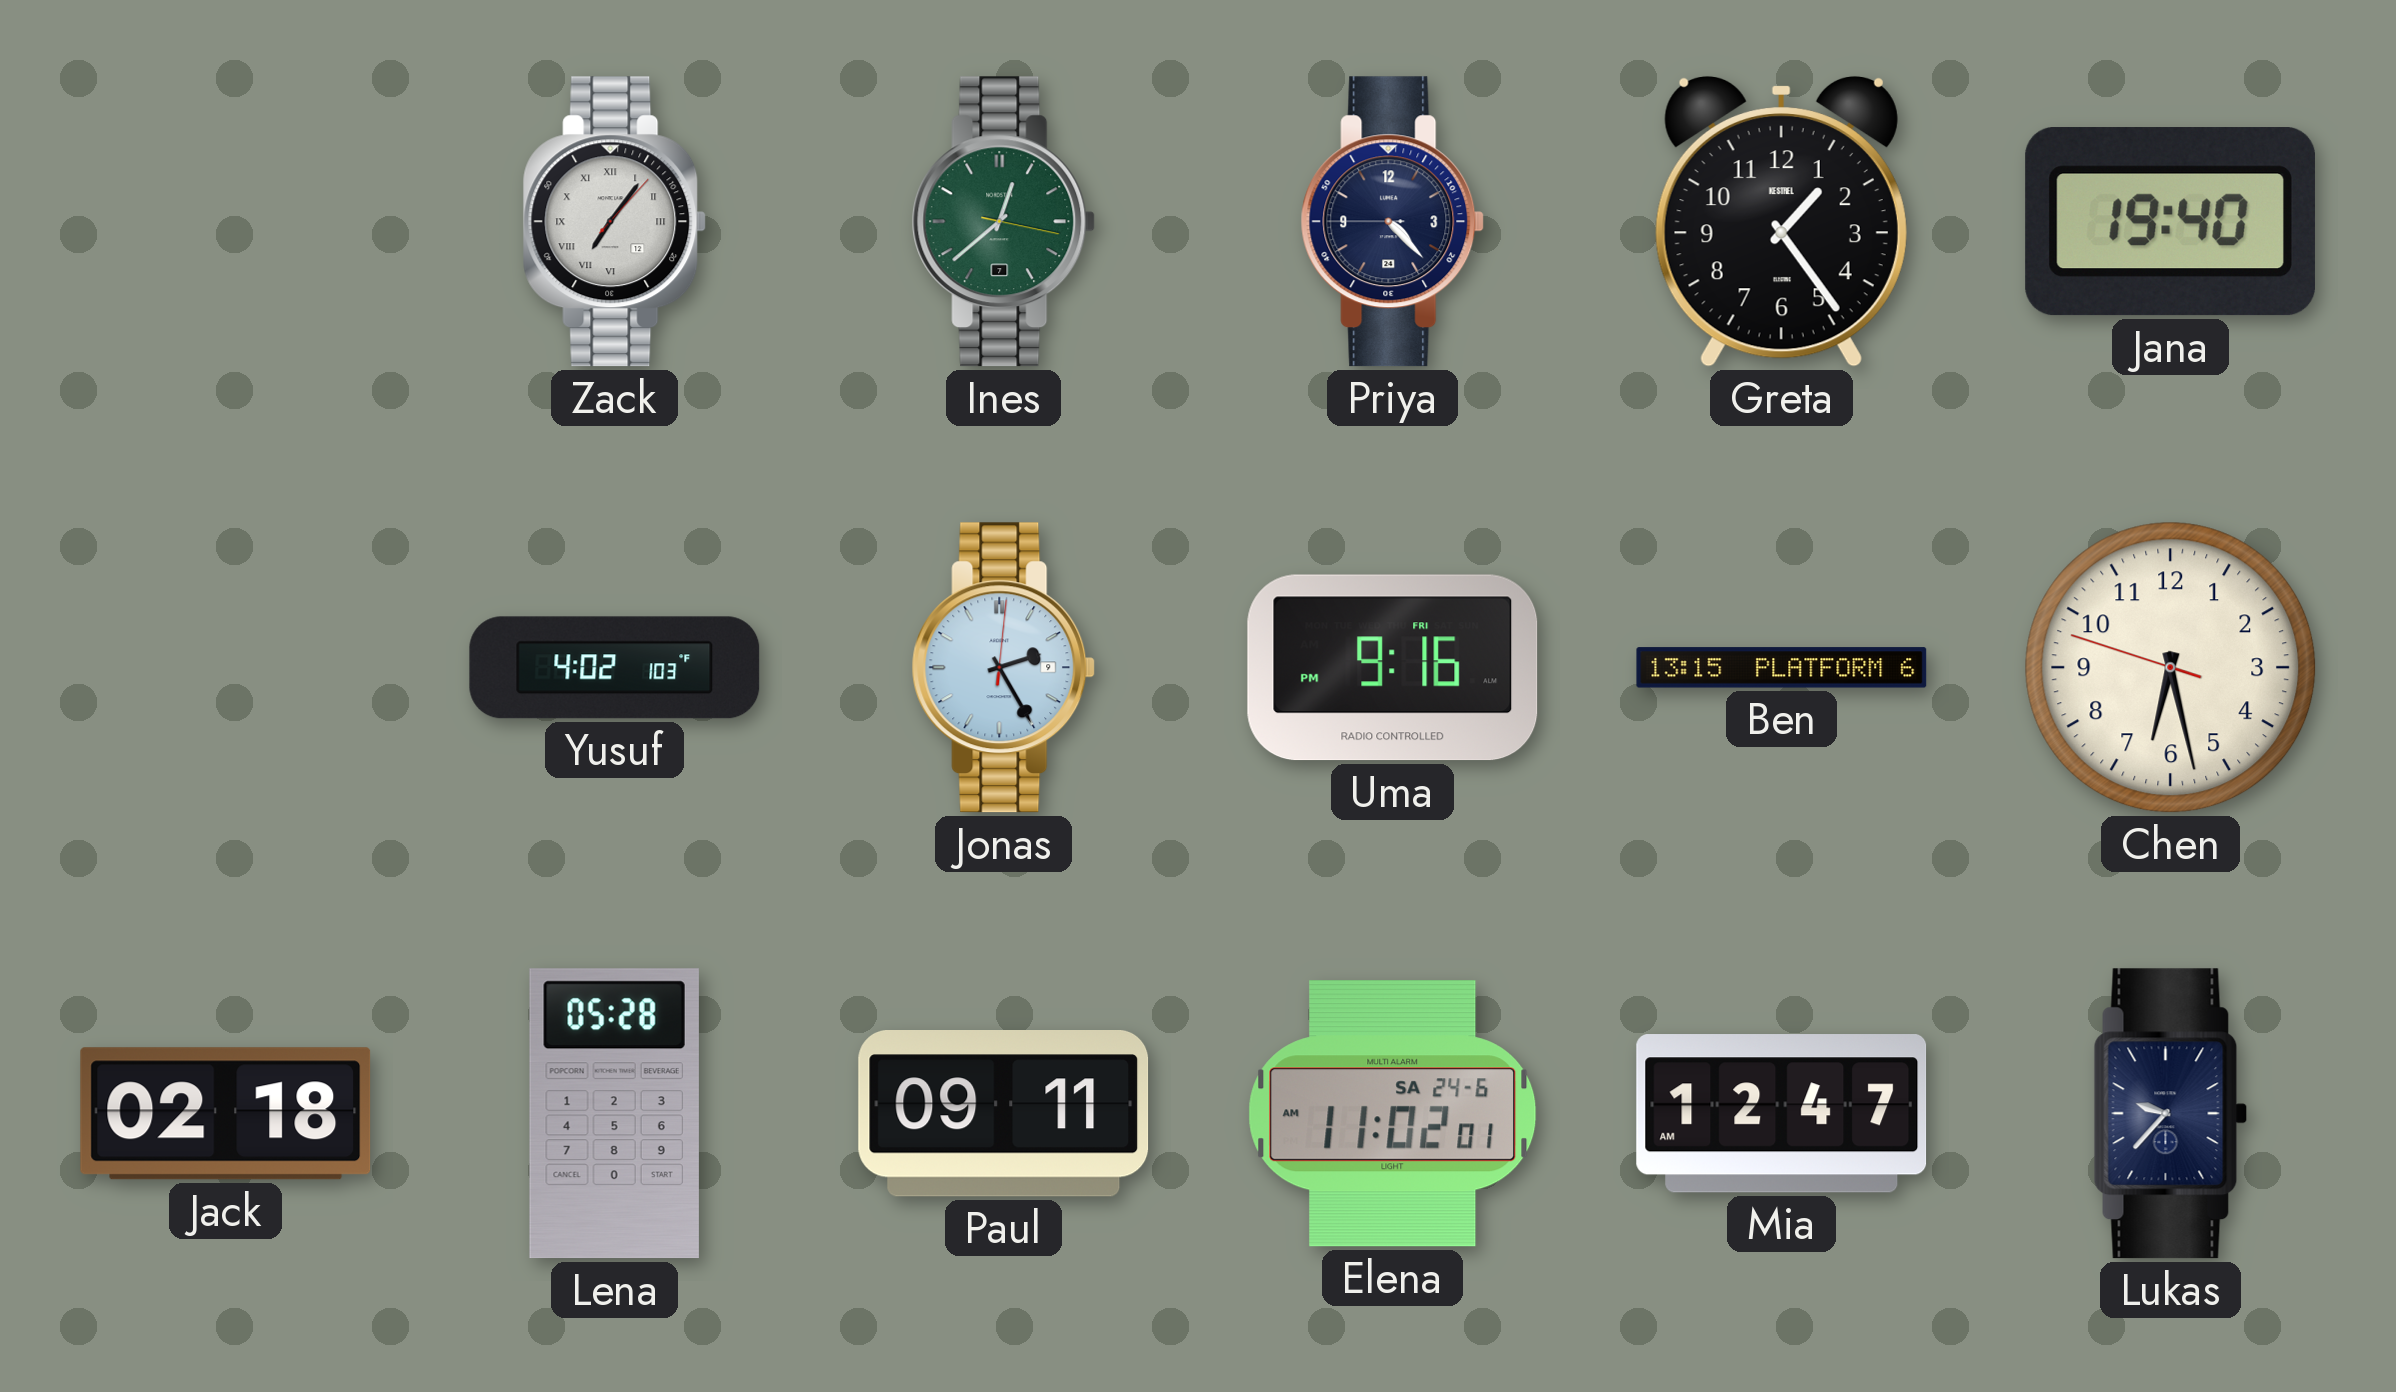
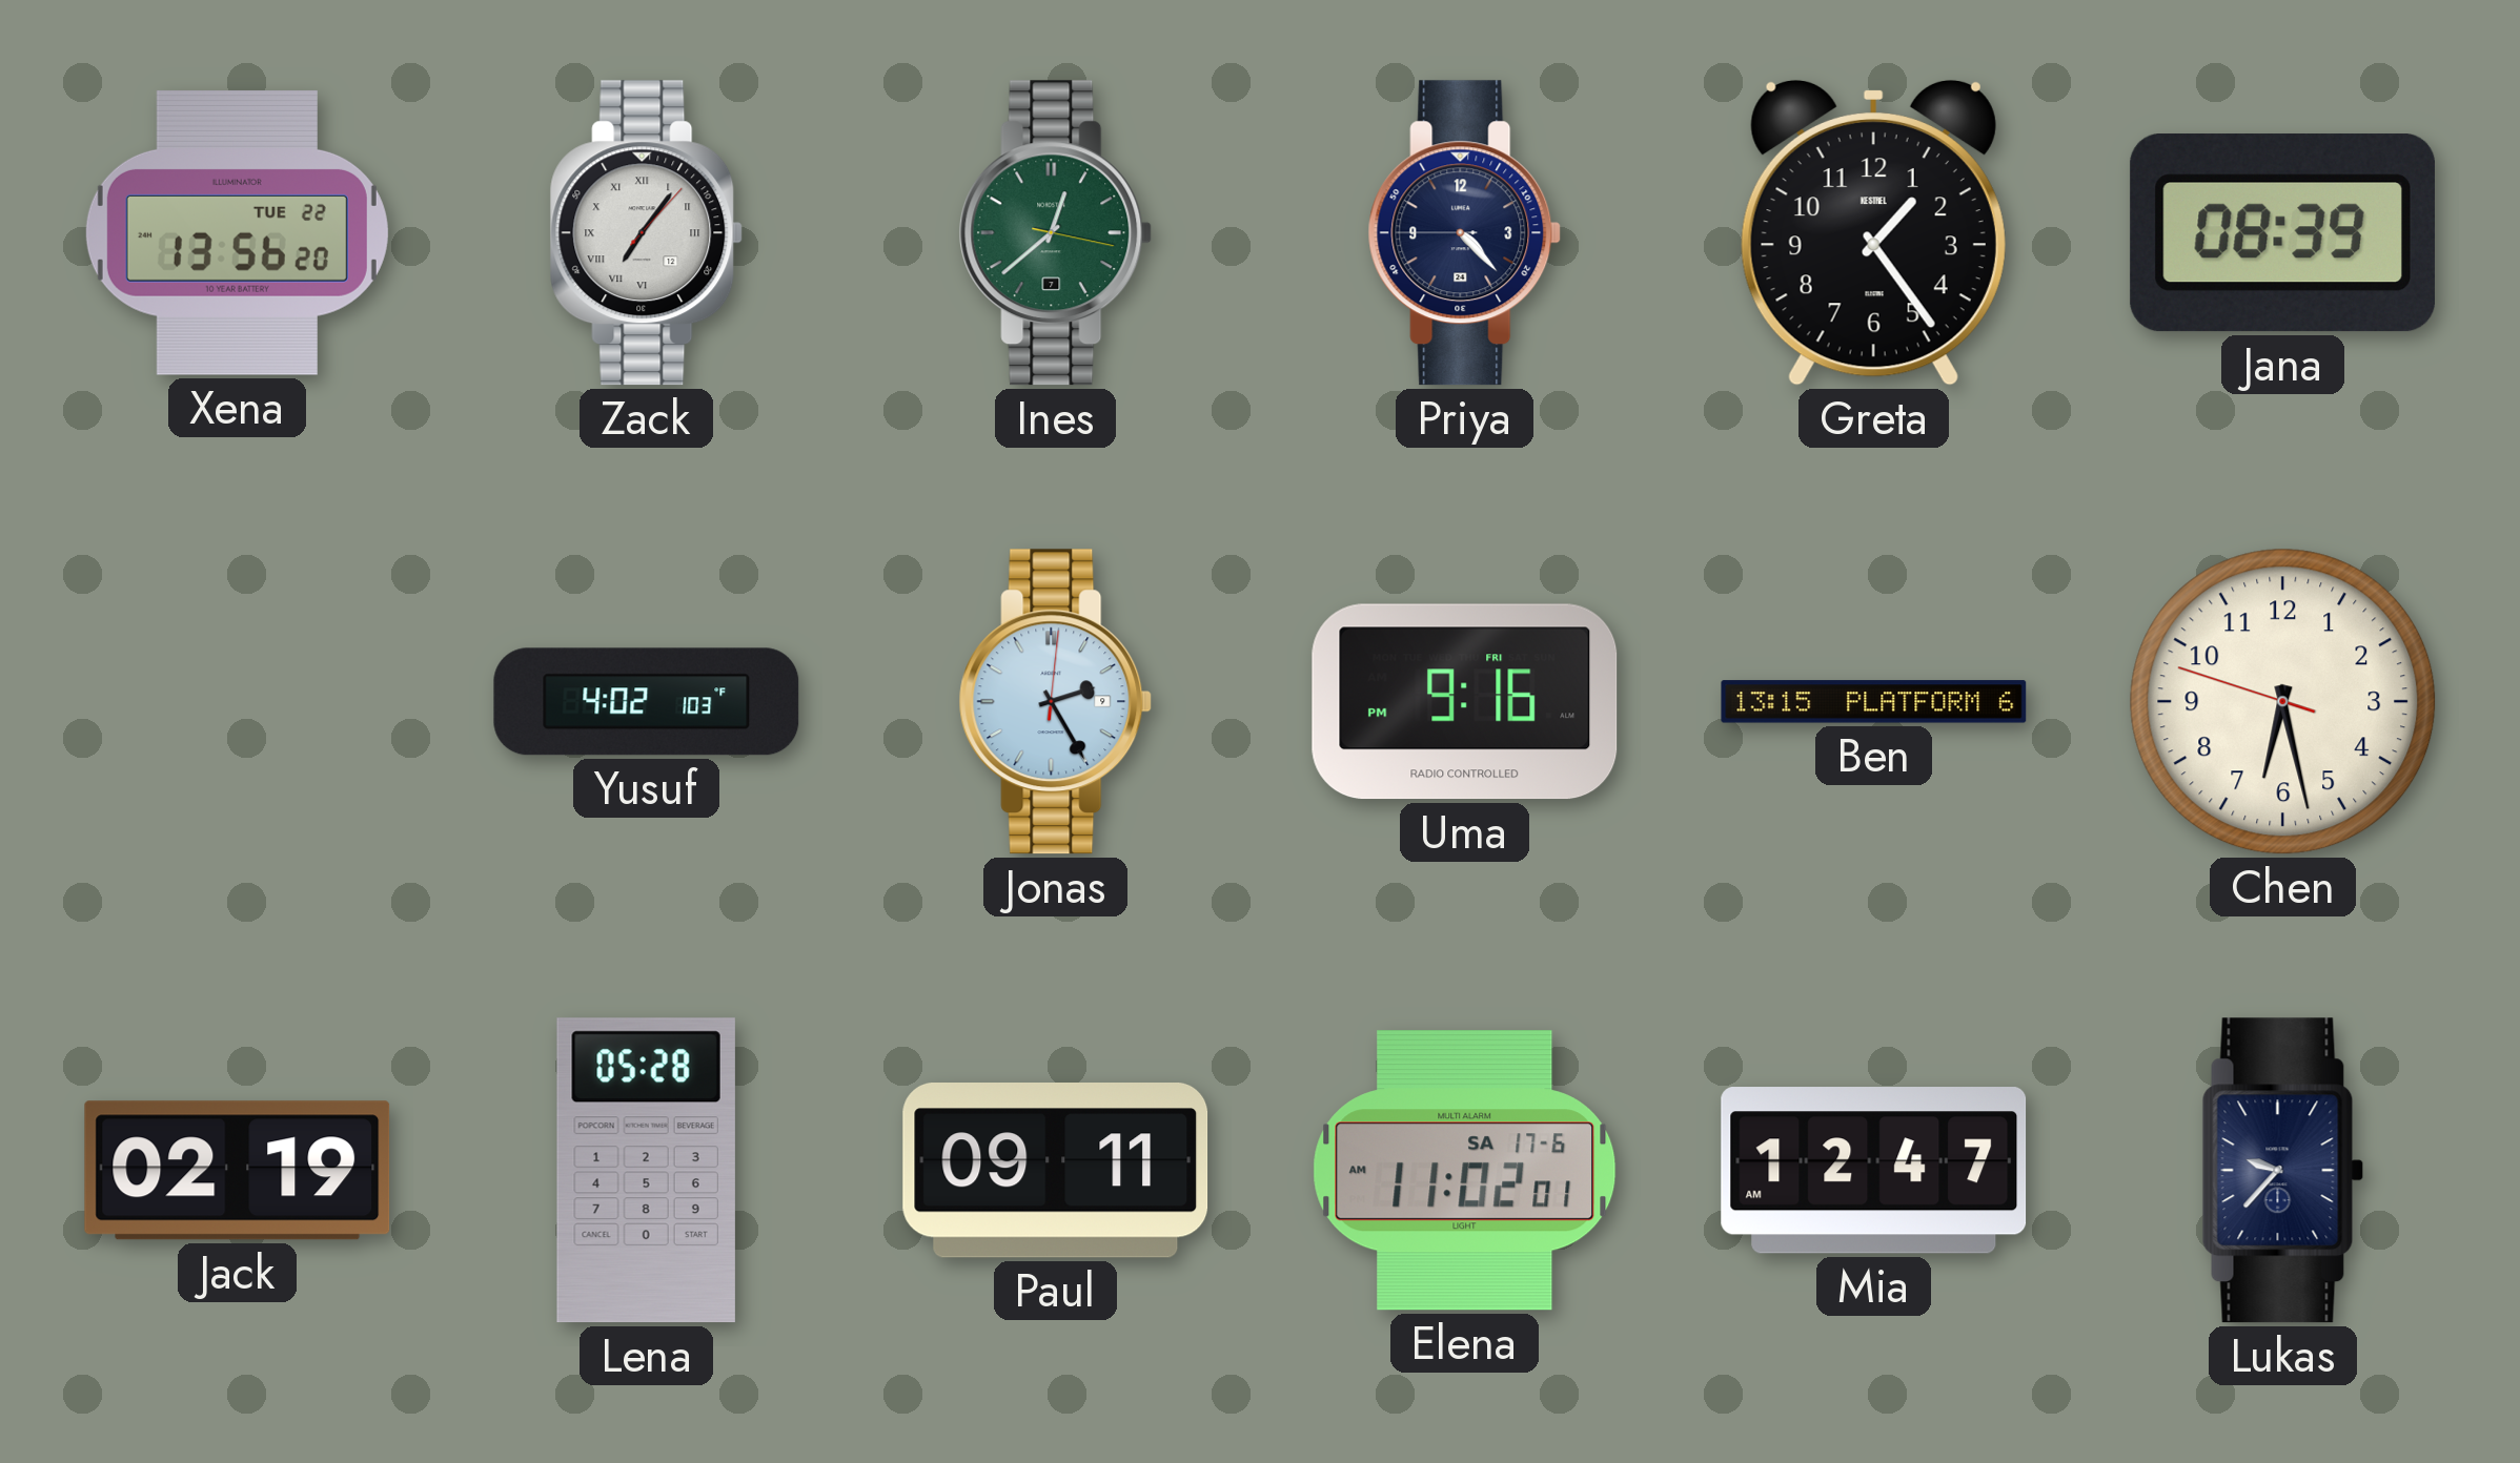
Xena: none -> 13:56
Jana: 19:40 -> 08:39
Jack: 02:18 -> 02:19
Elena date: SA 24-6 -> SA 17-6
